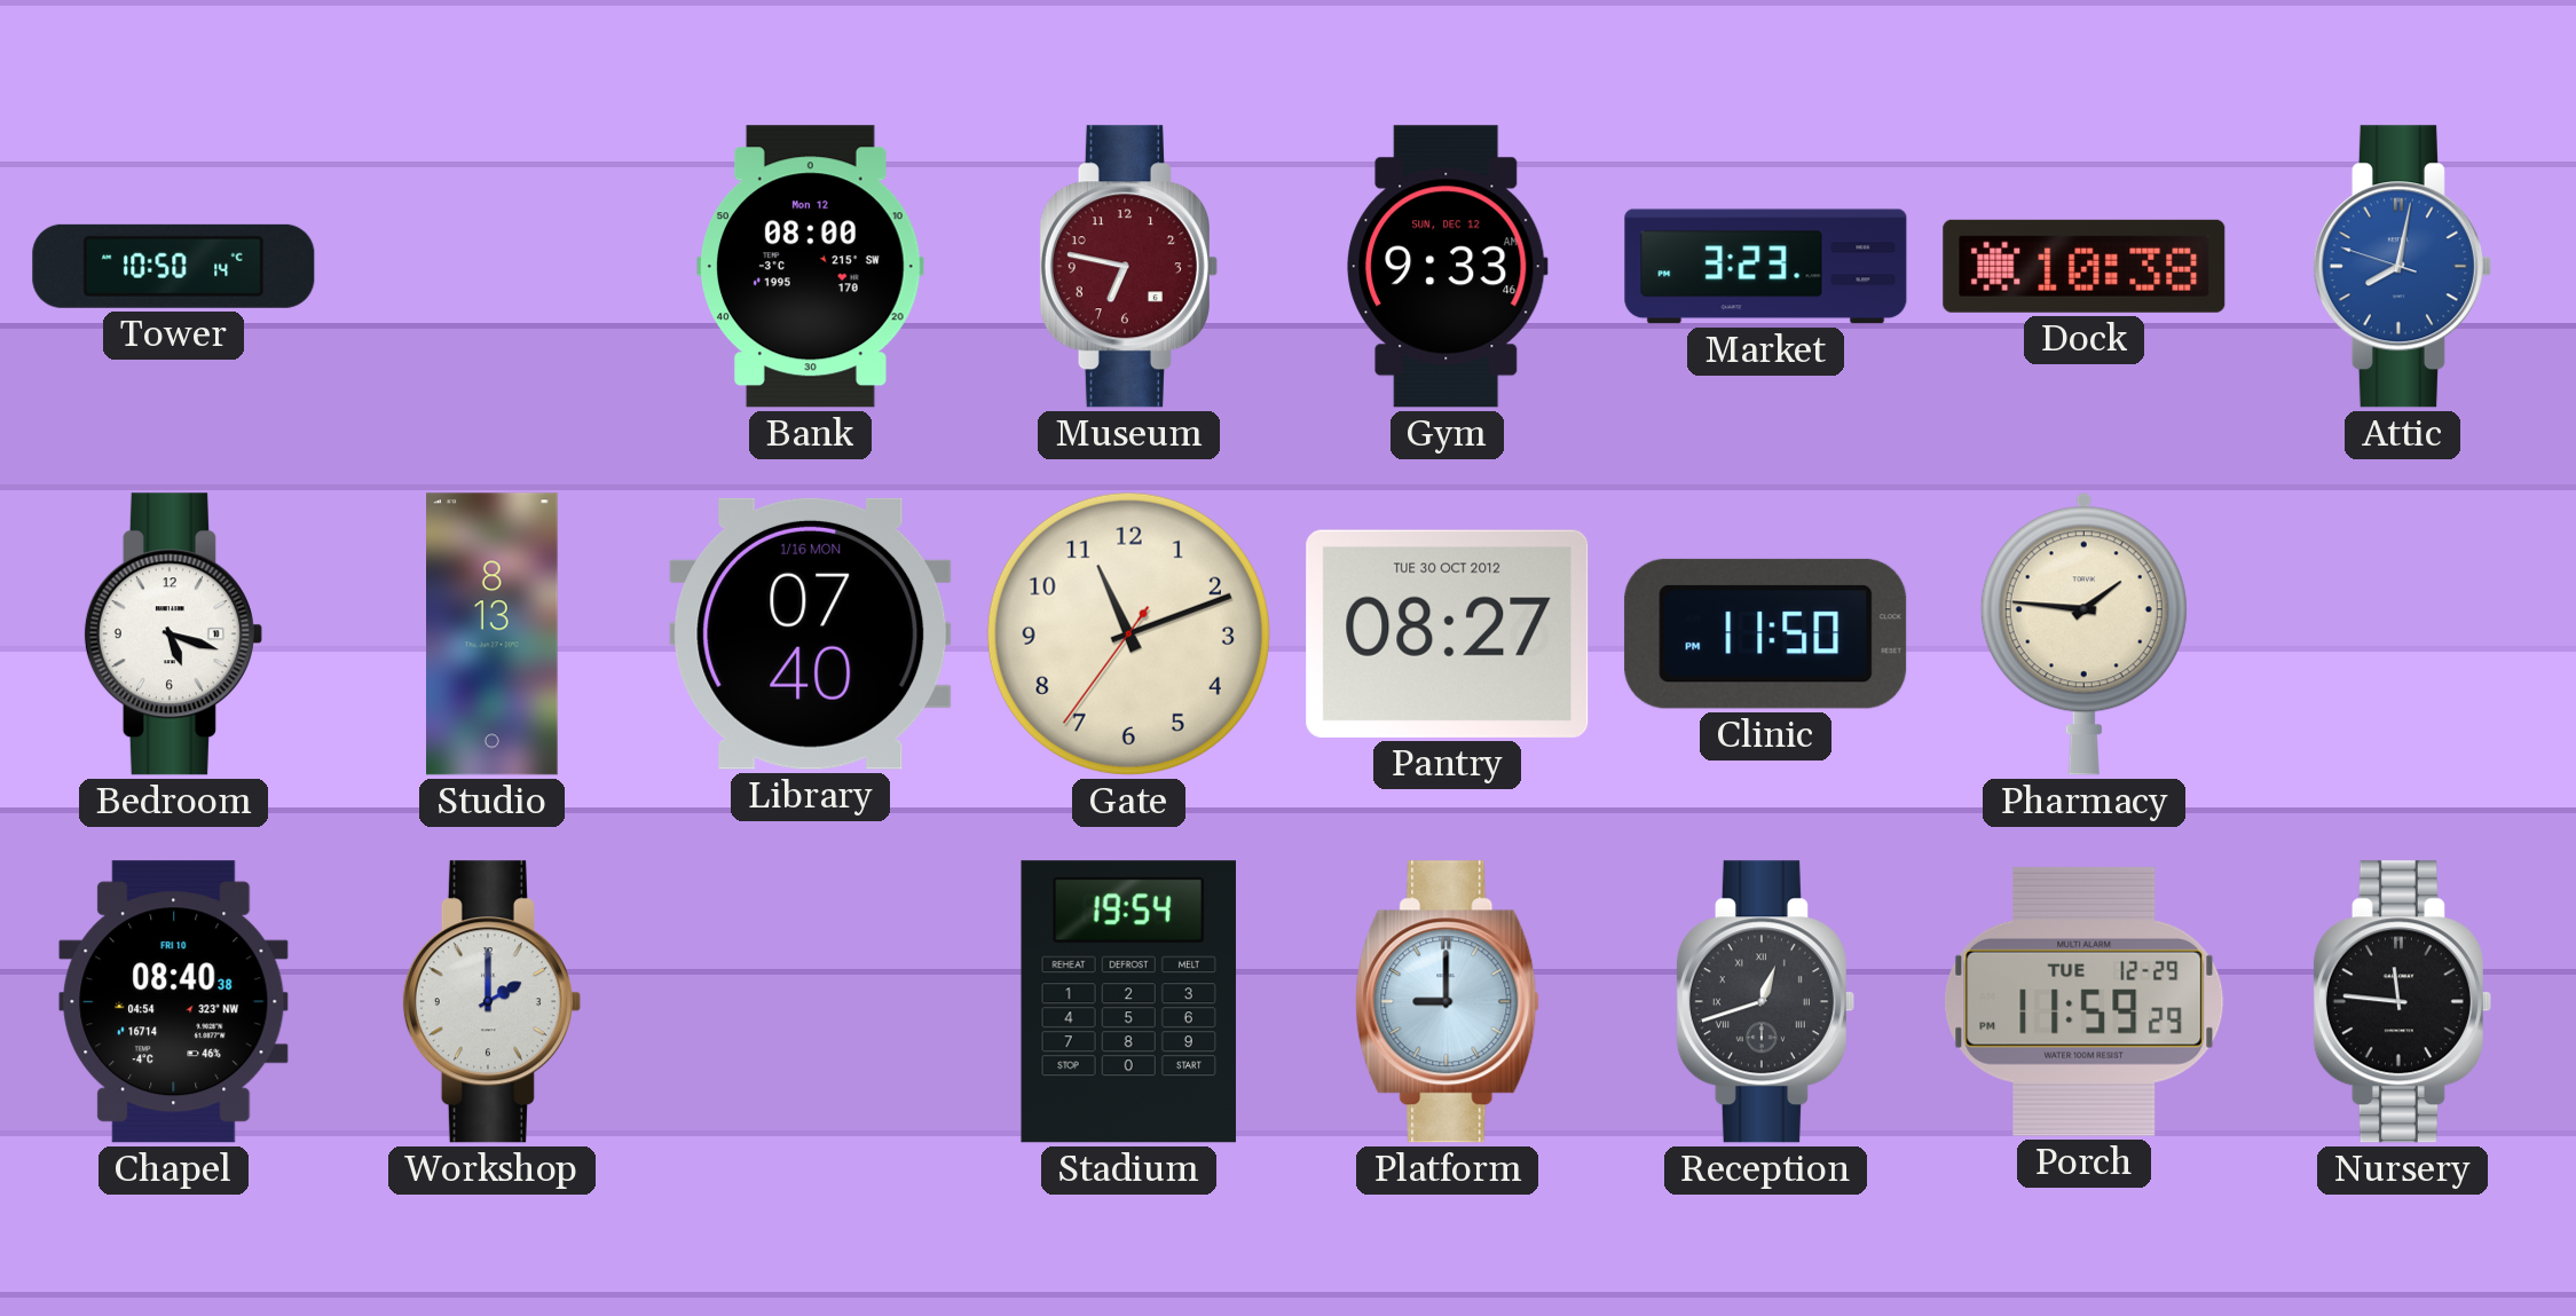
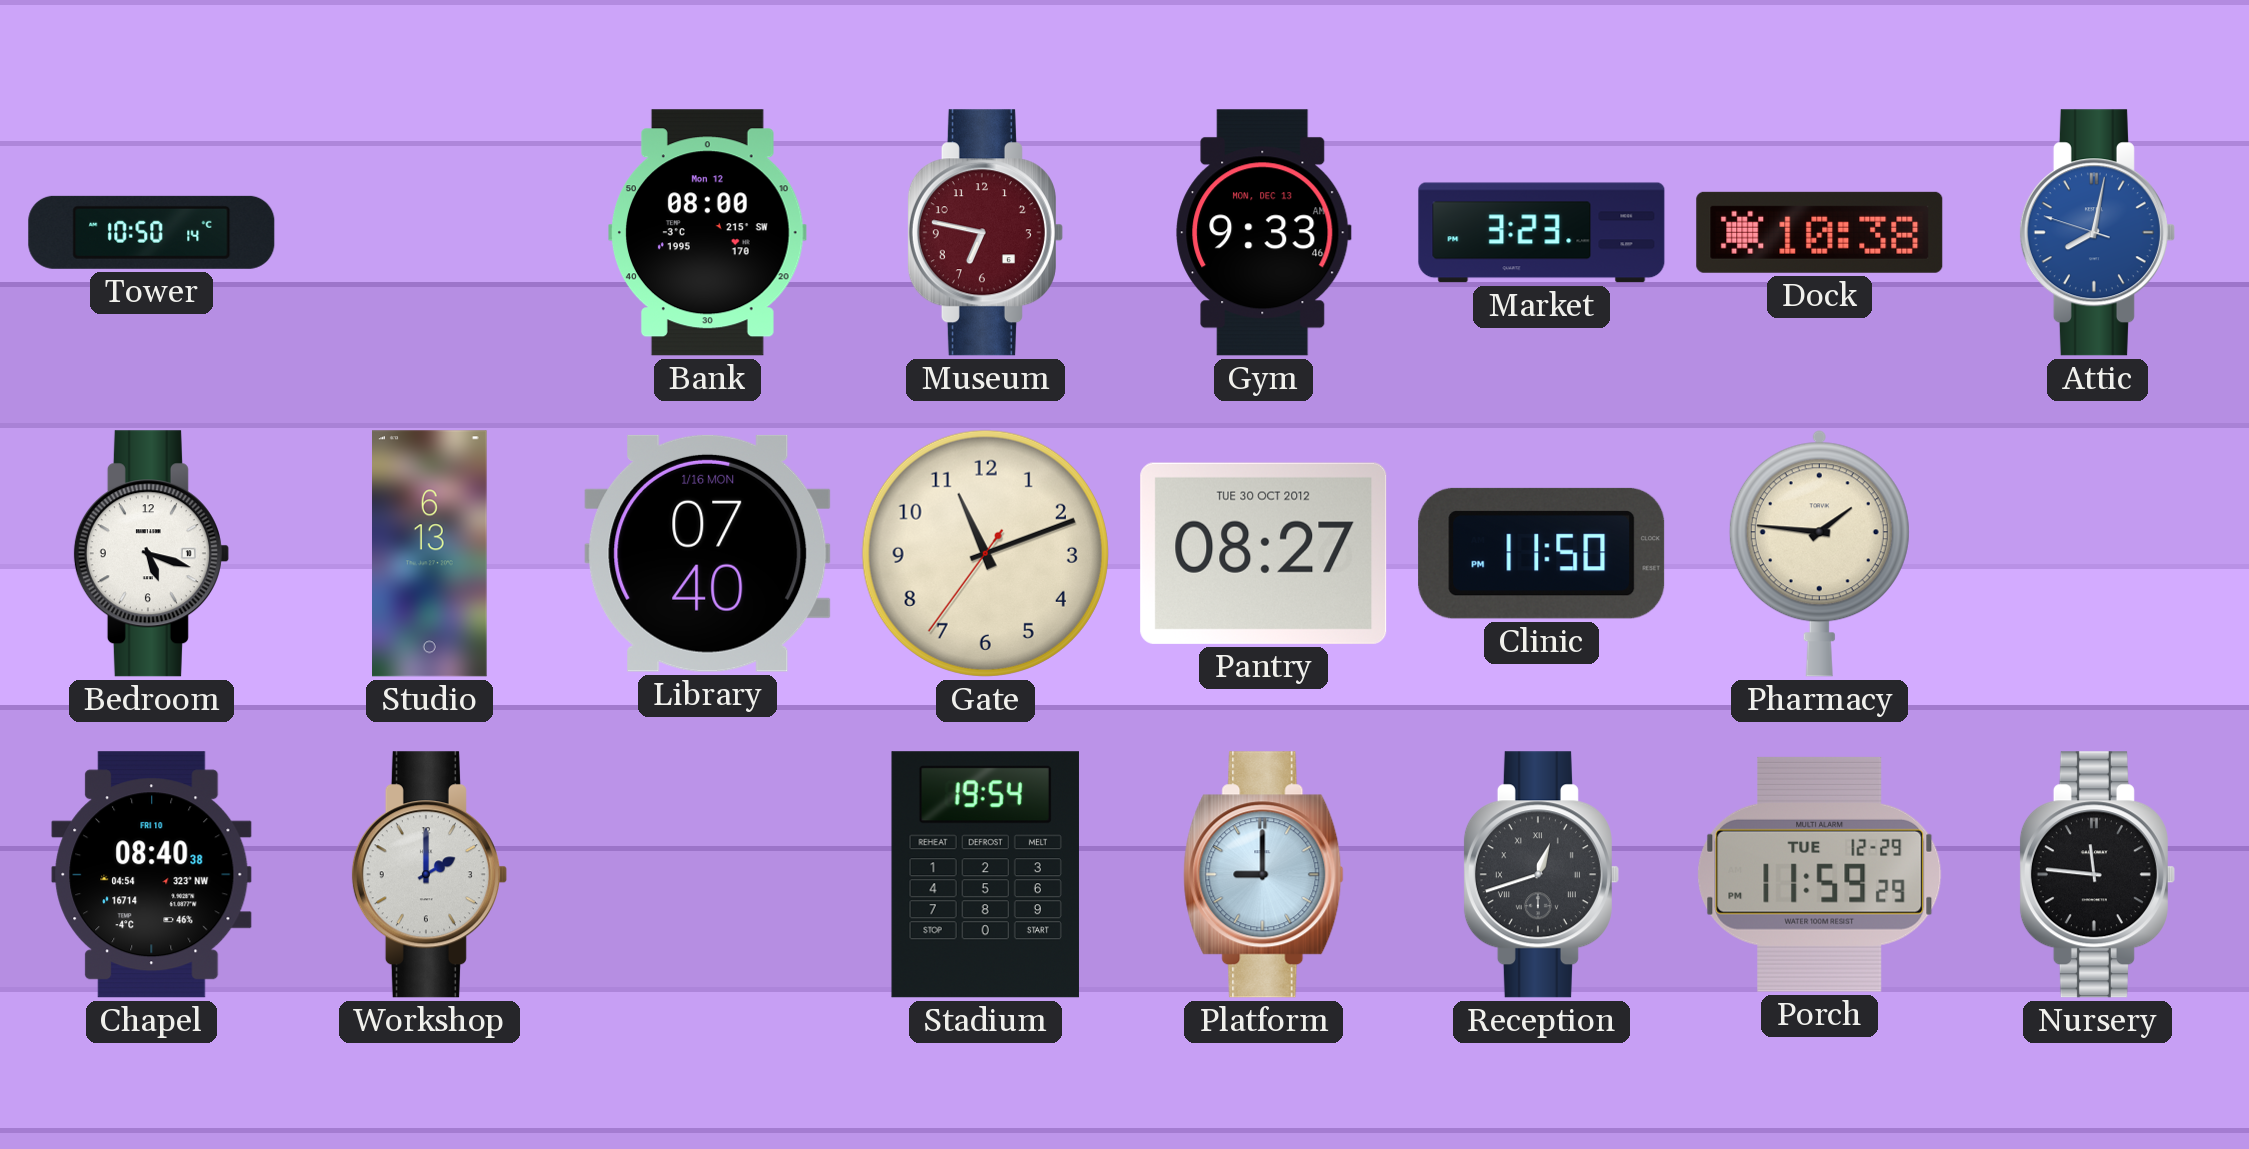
Gym date: SUN, DEC 12 -> MON, DEC 13
Studio: 8:13 -> 6:13
